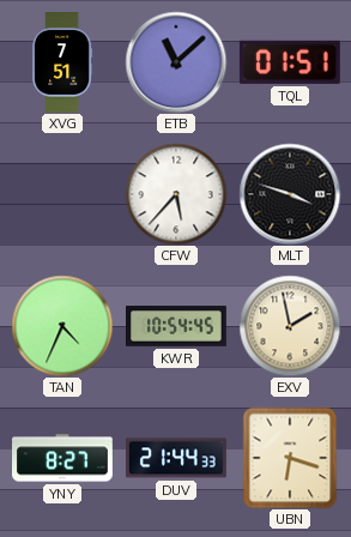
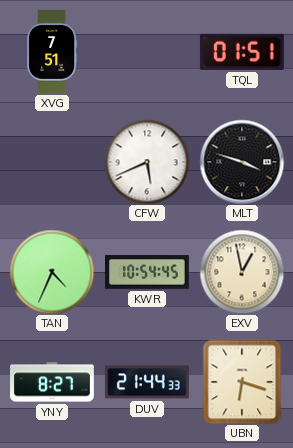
ETB: 11:08 -> none
CFW: 5:37 -> 5:41
EXV: 1:58 -> 12:58
